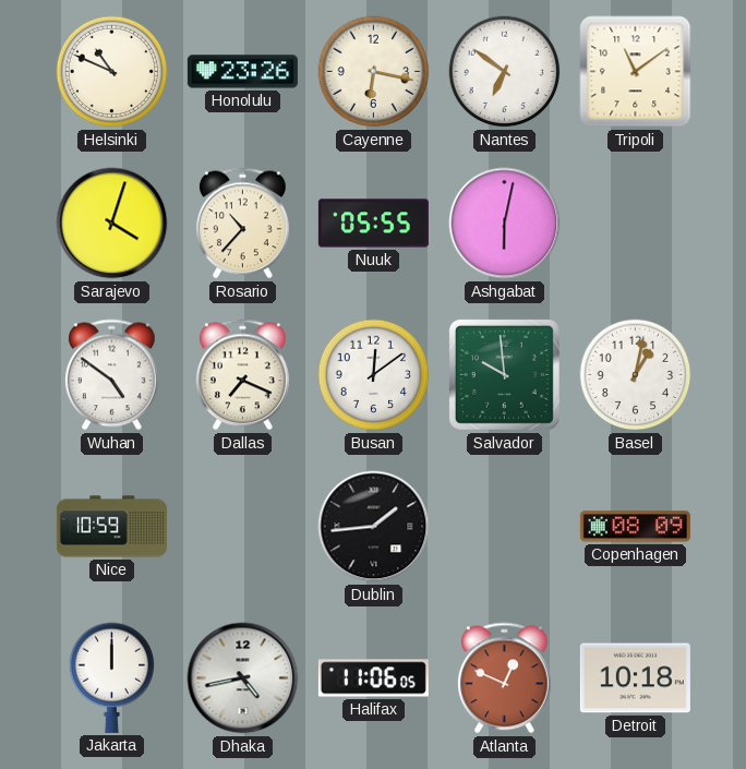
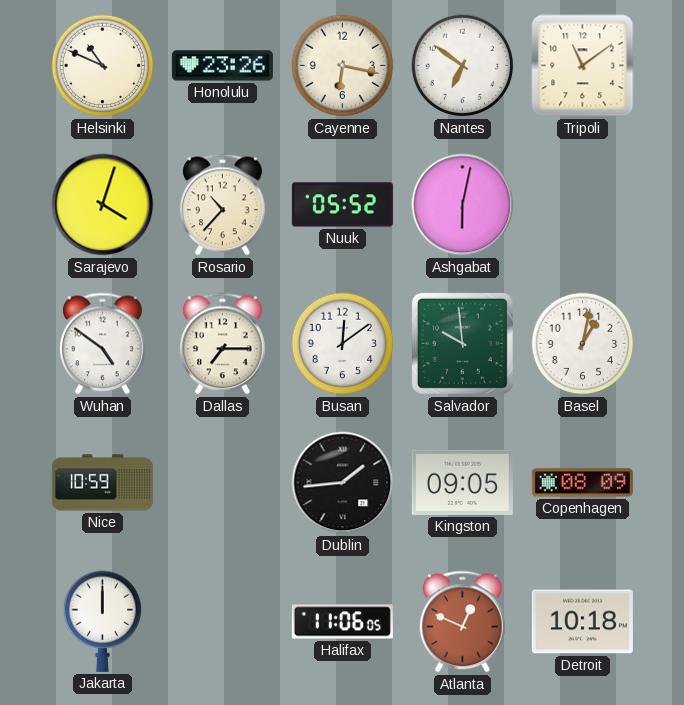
Nuuk: 05:55 -> 05:52
Dallas: 7:19 -> 7:15
Kingston: none -> 09:05
Dhaka: 4:43 -> none
